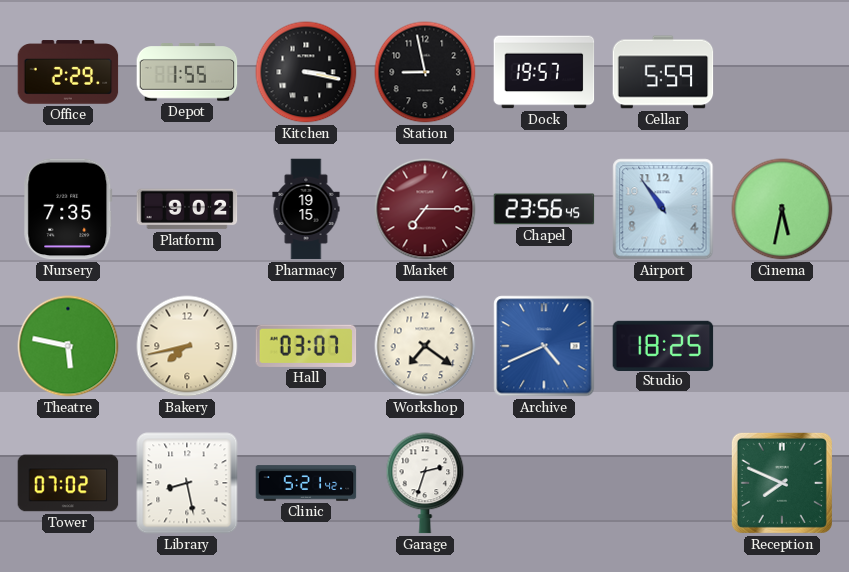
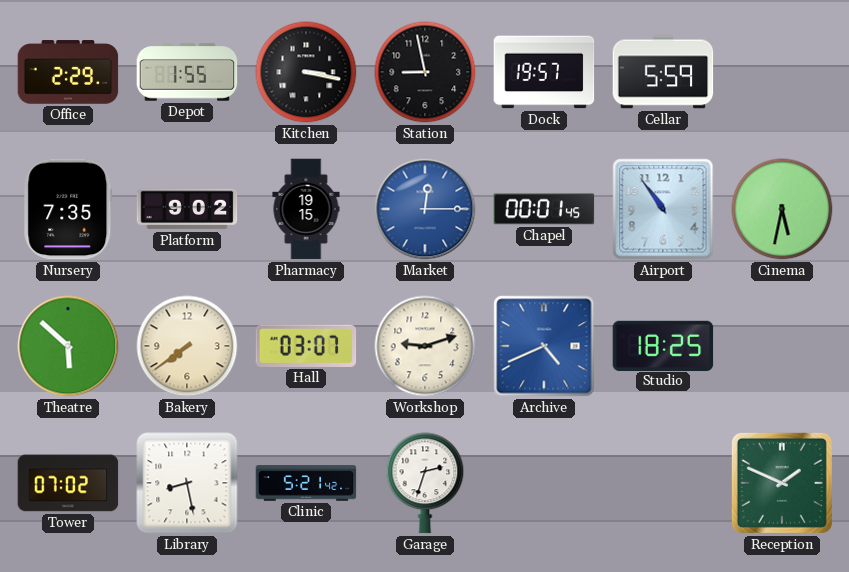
Market: 7:15 -> 12:15
Market dial: burgundy -> blue
Chapel: 23:56 -> 00:01
Theatre: 5:47 -> 5:52
Bakery: 7:43 -> 7:39
Workshop: 7:21 -> 9:12
Reception: 7:49 -> 1:49
